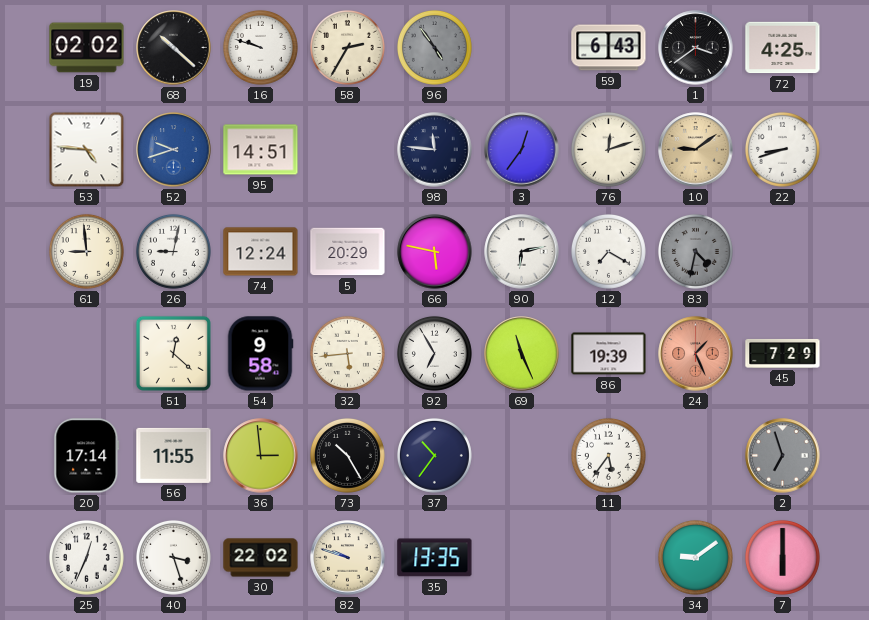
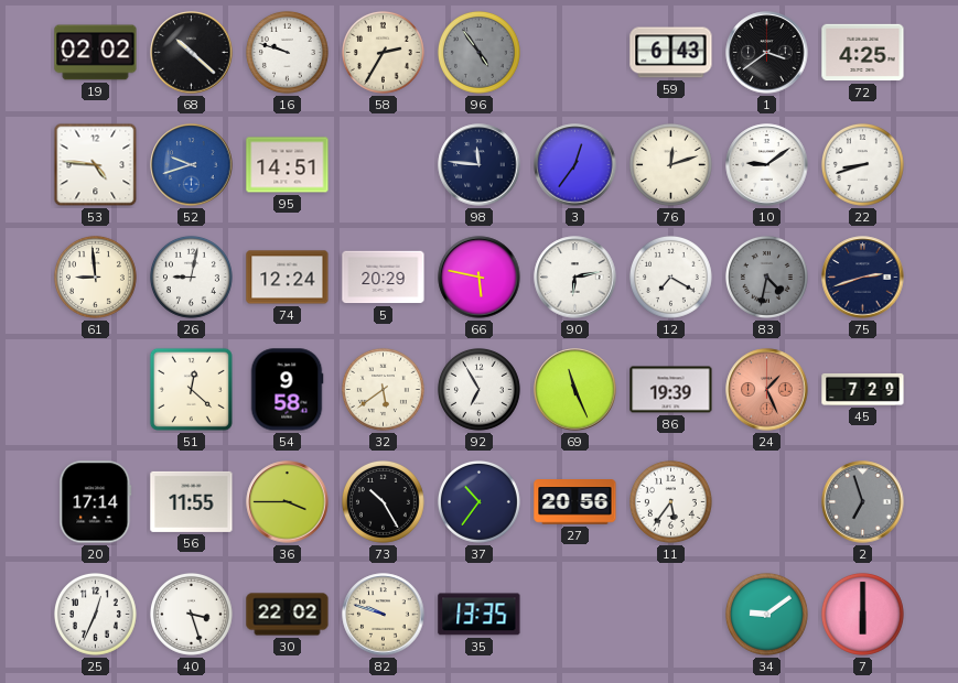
10 dial: champagne -> white
75: none -> 2:42
32: 5:44 -> 5:39
36: 2:59 -> 3:45
27: none -> 20:56
